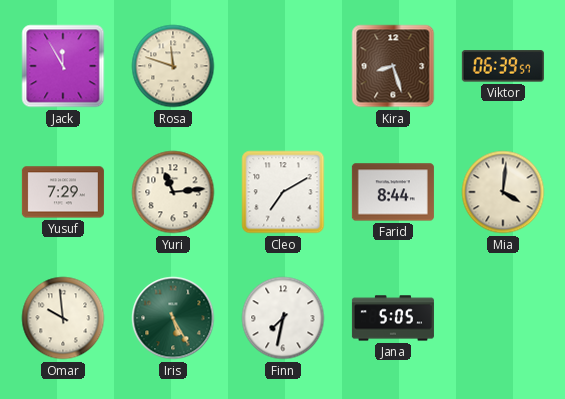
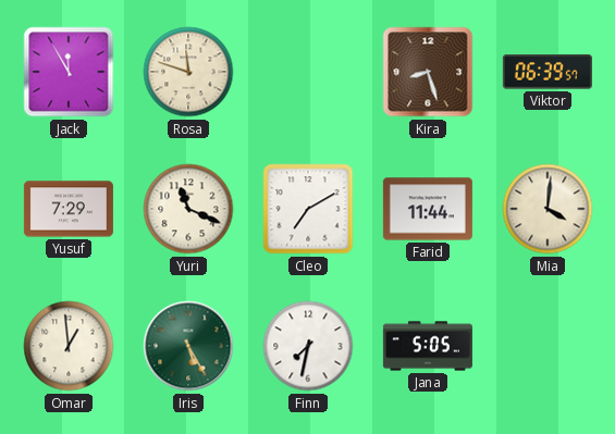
Yuri: 11:14 -> 11:19
Farid: 8:44 -> 11:44
Omar: 9:59 -> 12:59
